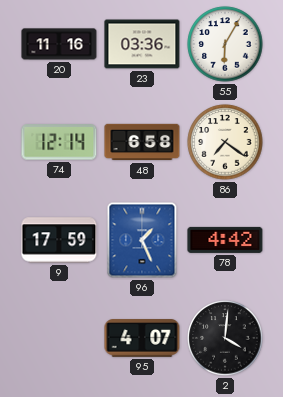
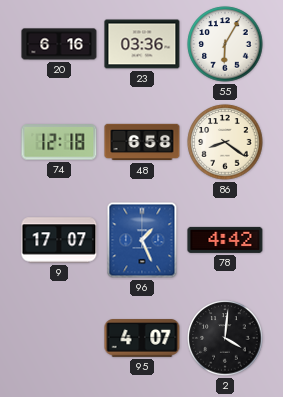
20: 11:16 -> 6:16
74: 12:14 -> 12:18
86: 7:21 -> 8:21
9: 17:59 -> 17:07
